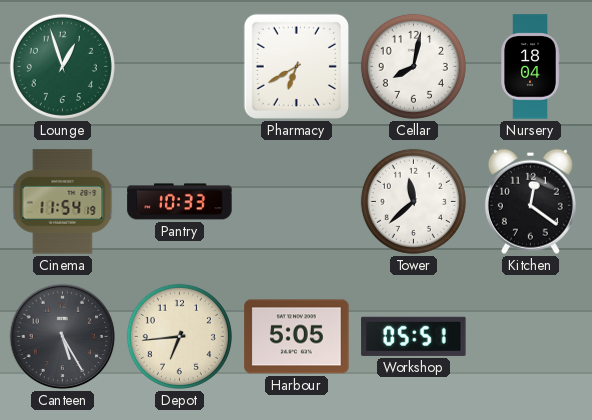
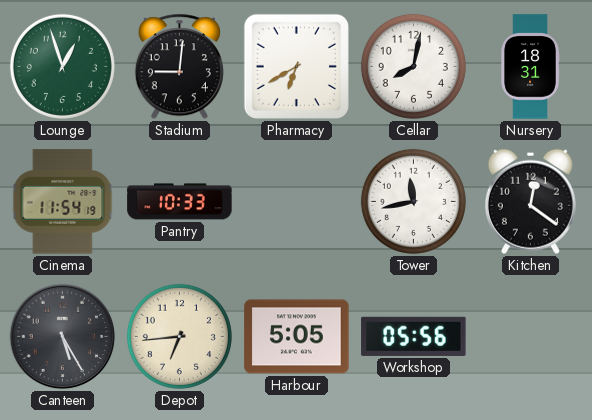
Stadium: none -> 9:01
Nursery: 18:04 -> 18:31
Tower: 11:38 -> 11:43
Workshop: 05:51 -> 05:56
